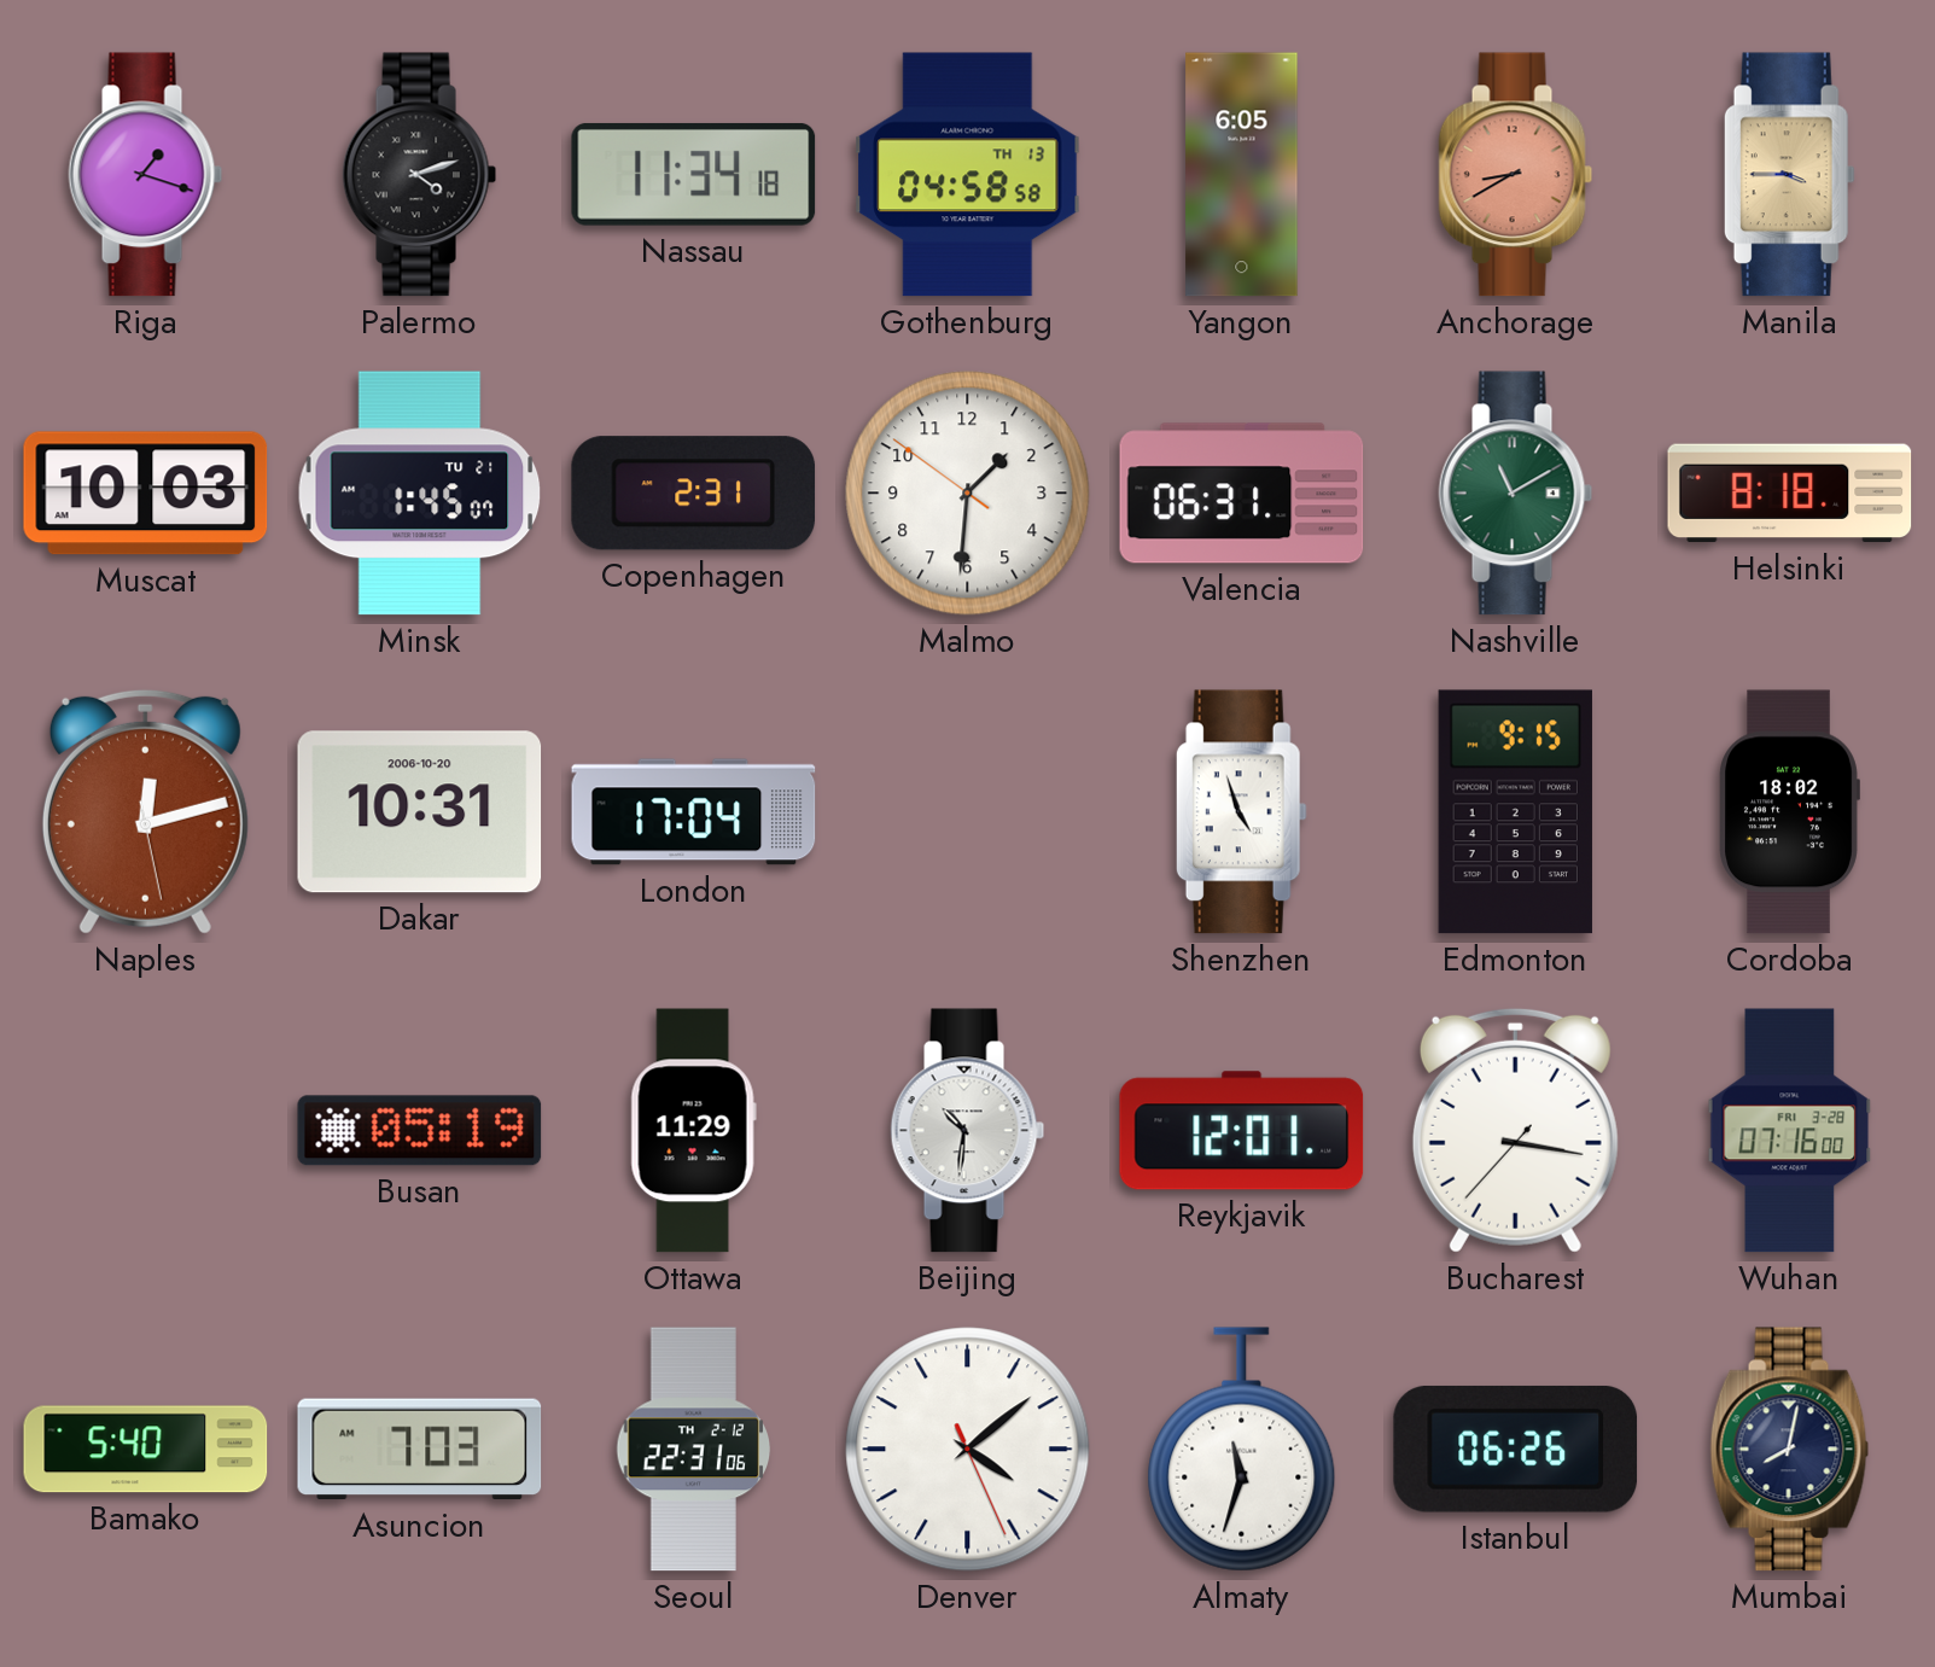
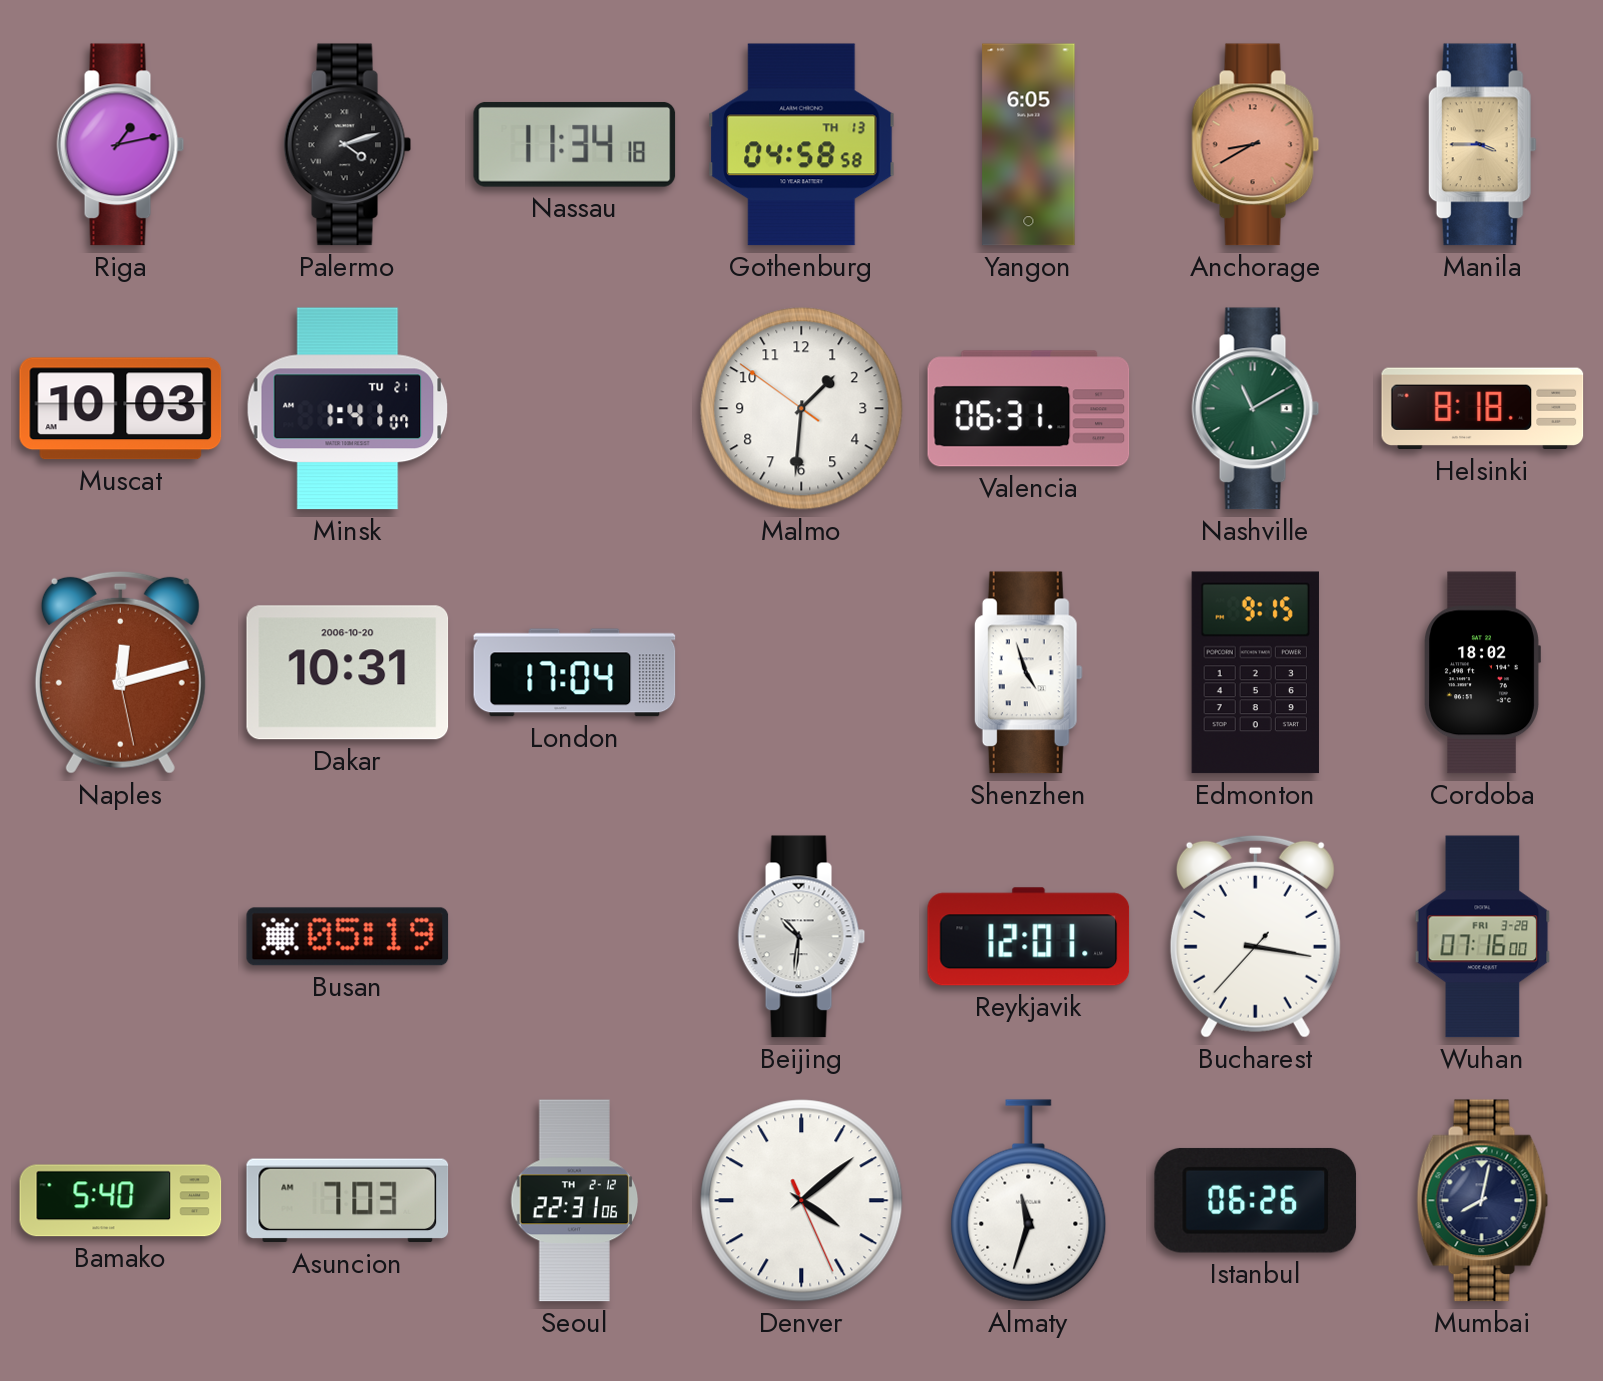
Riga: 1:18 -> 1:13
Minsk: 1:45 -> 1:41
Copenhagen: 2:31 -> none
Ottawa: 11:29 -> none
